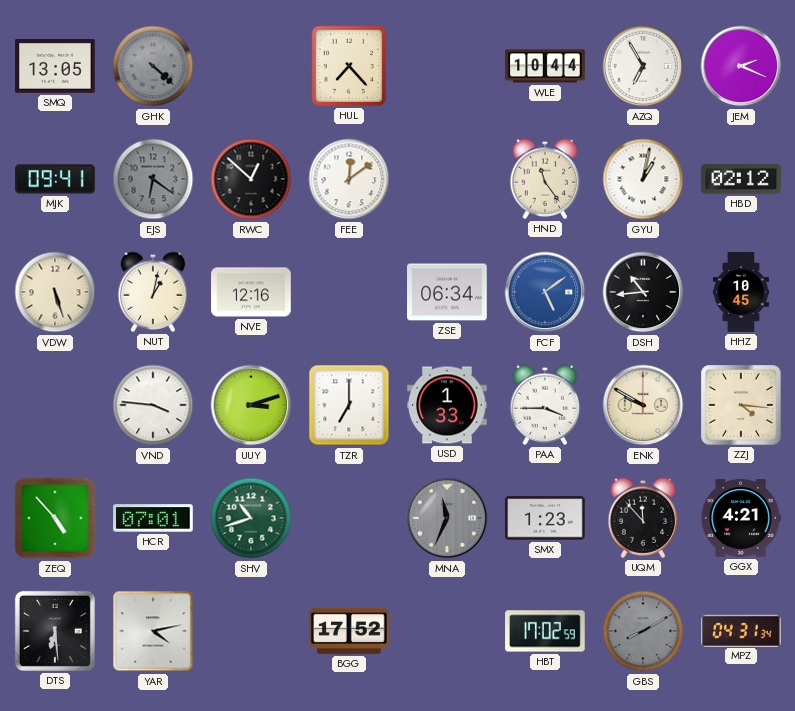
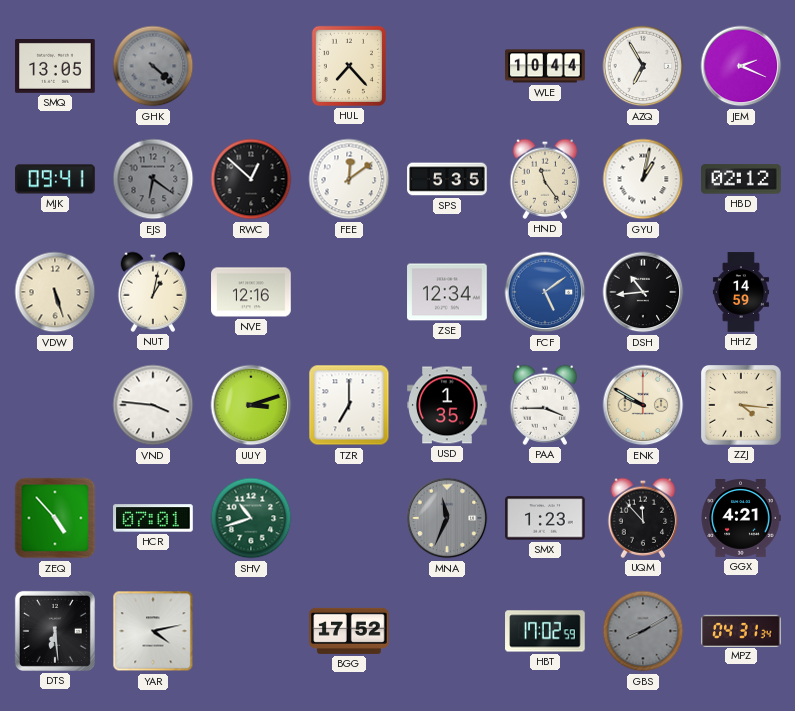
SPS: none -> 5:35
ZSE: 06:34 -> 12:34
HHZ: 10:45 -> 14:59
USD: 1:33 -> 1:35
